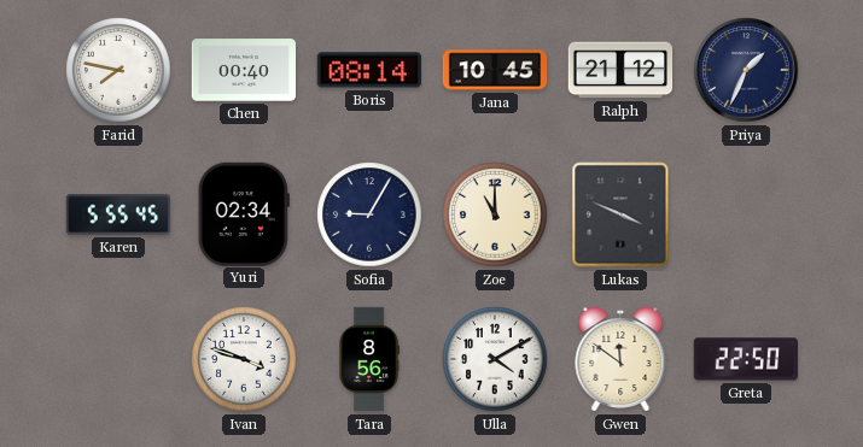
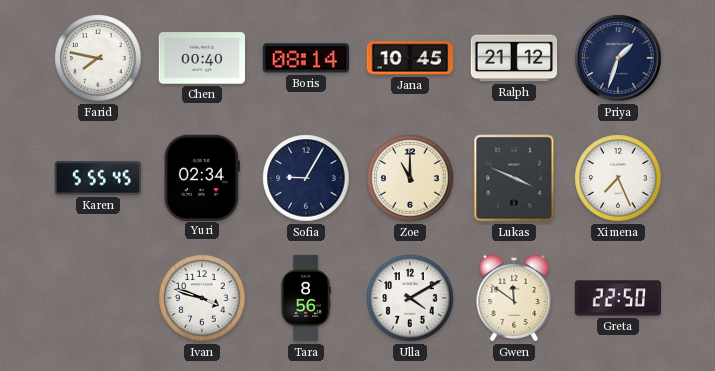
Priya: 1:34 -> 1:33
Ximena: none -> 7:26
